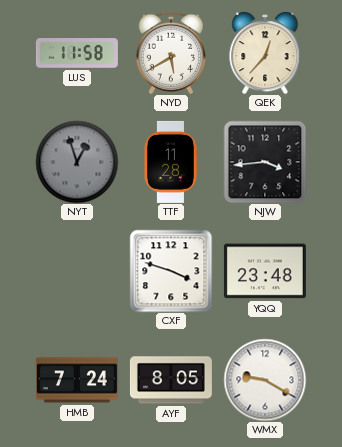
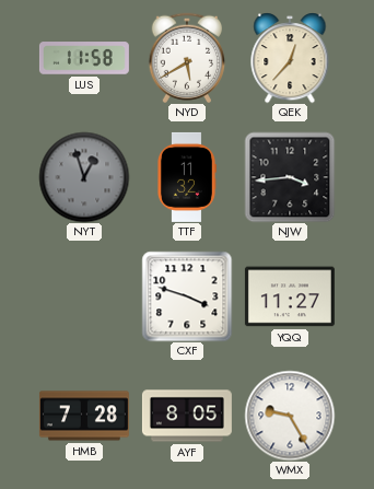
TTF: 11:28 -> 11:32
YQQ: 23:48 -> 11:27
HMB: 7:24 -> 7:28
WMX: 9:20 -> 9:25
